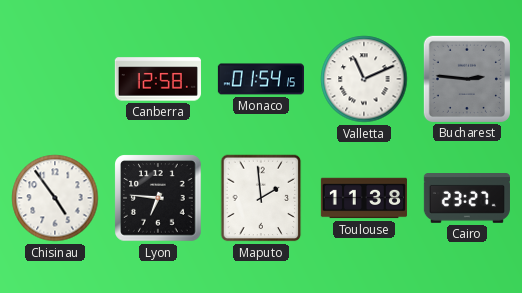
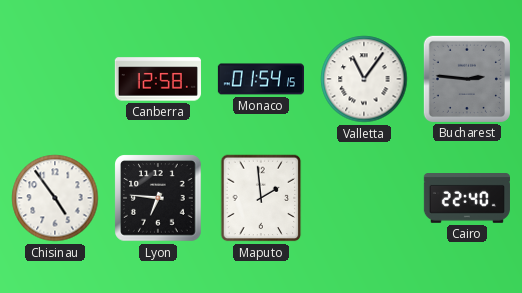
Valletta: 11:11 -> 11:06
Toulouse: 11:38 -> none
Cairo: 23:27 -> 22:40
